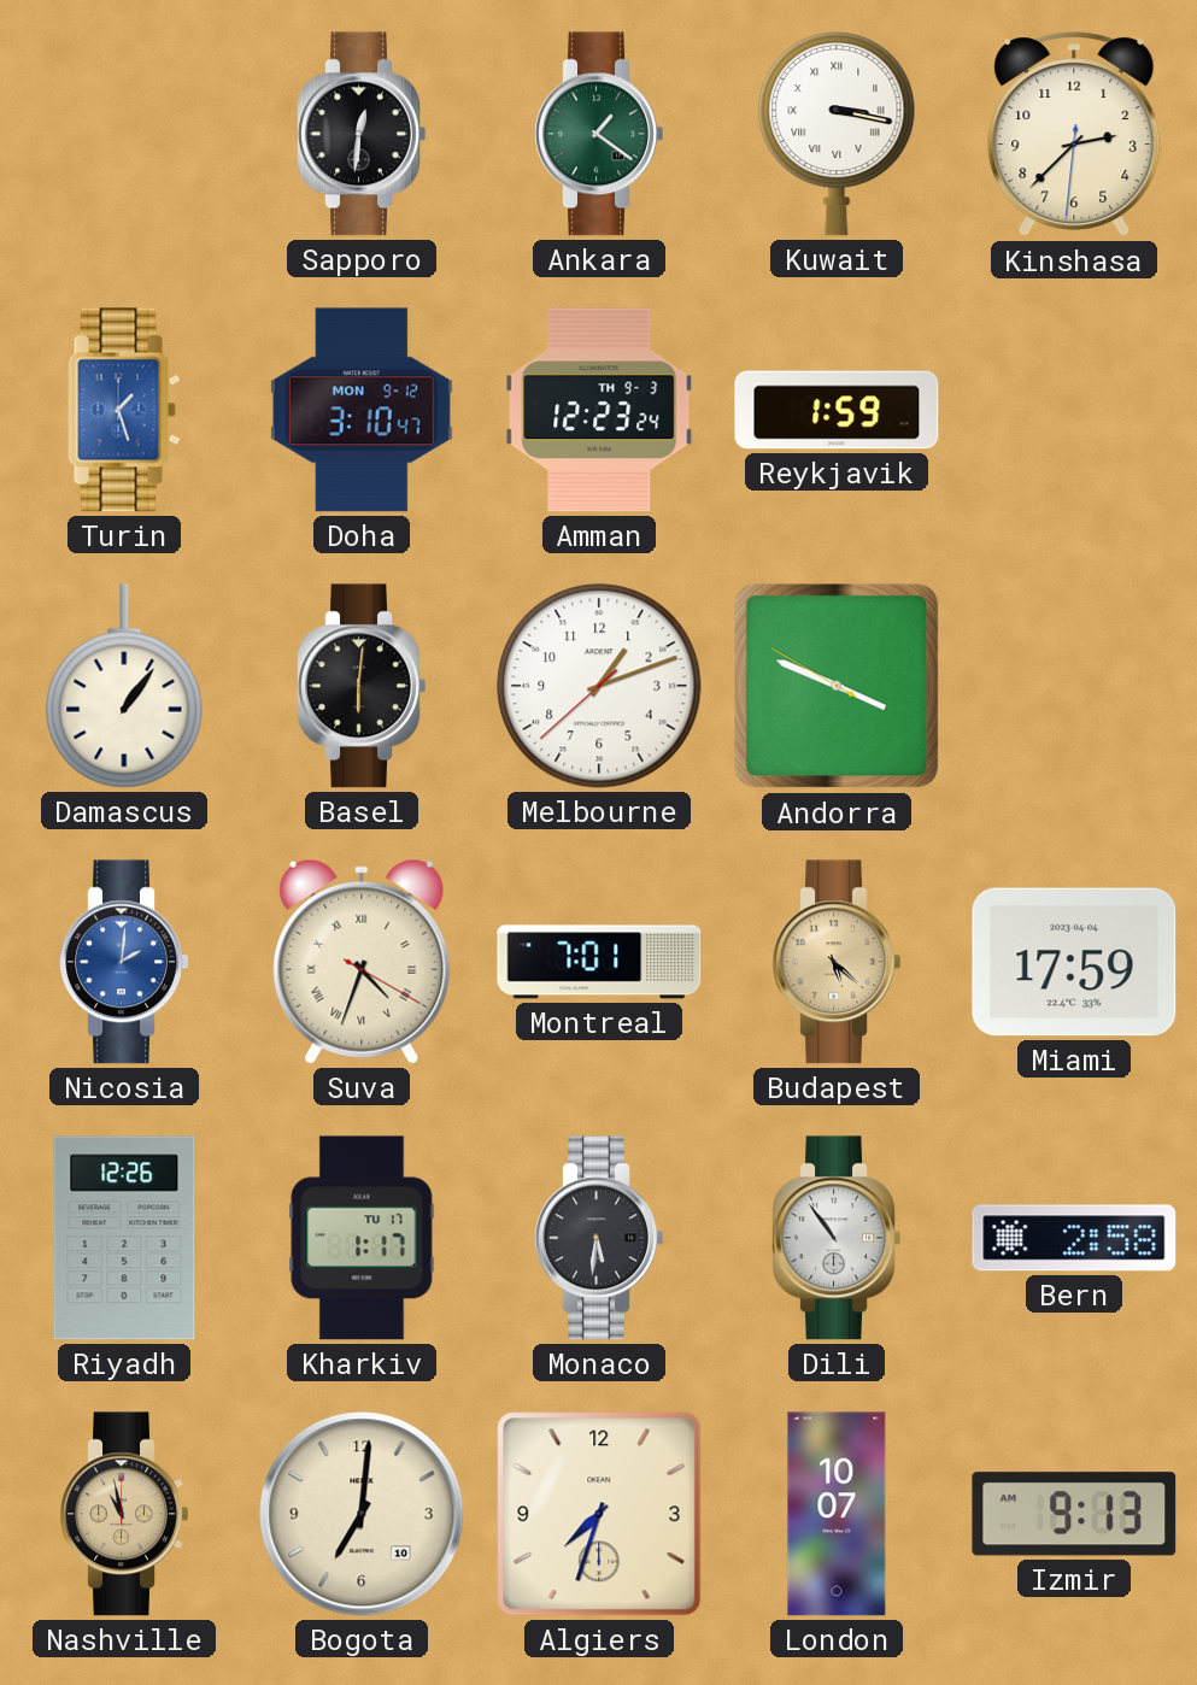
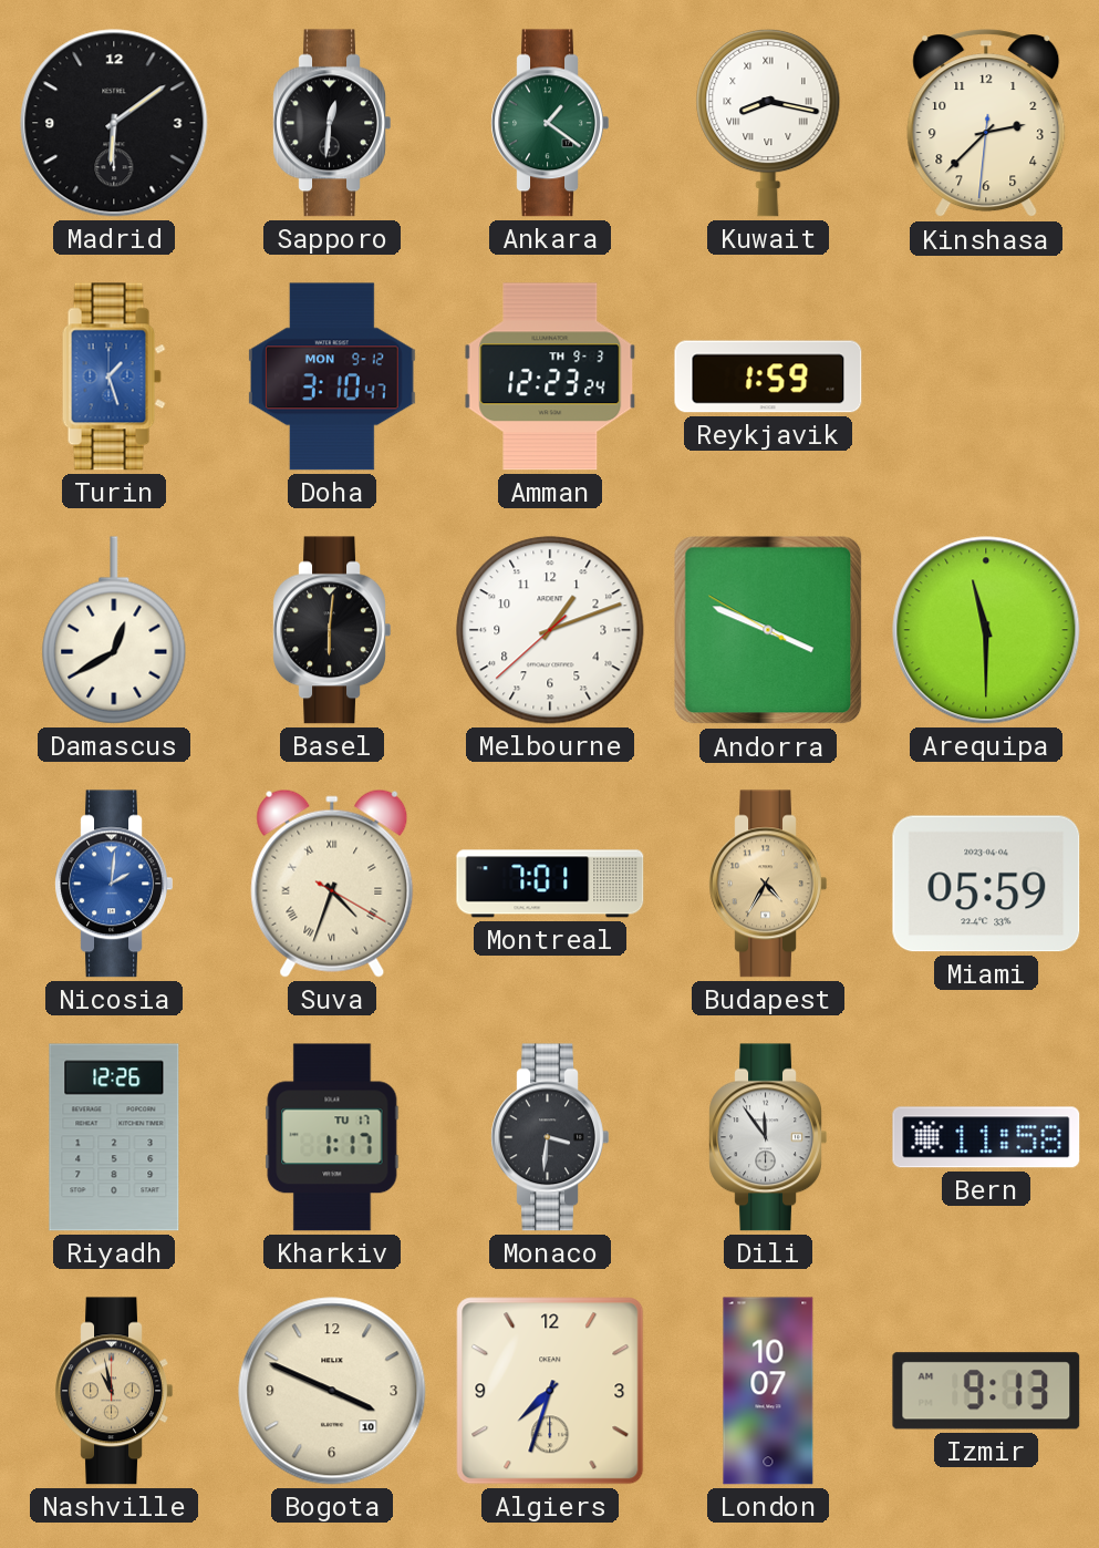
Madrid: none -> 6:09
Kuwait: 3:17 -> 8:17
Damascus: 1:06 -> 12:40
Arequipa: none -> 11:30
Budapest: 5:22 -> 4:35
Miami: 17:59 -> 05:59
Monaco: 5:31 -> 3:31
Dili: 10:54 -> 11:54
Bern: 2:58 -> 11:58
Bogota: 7:01 -> 3:49
